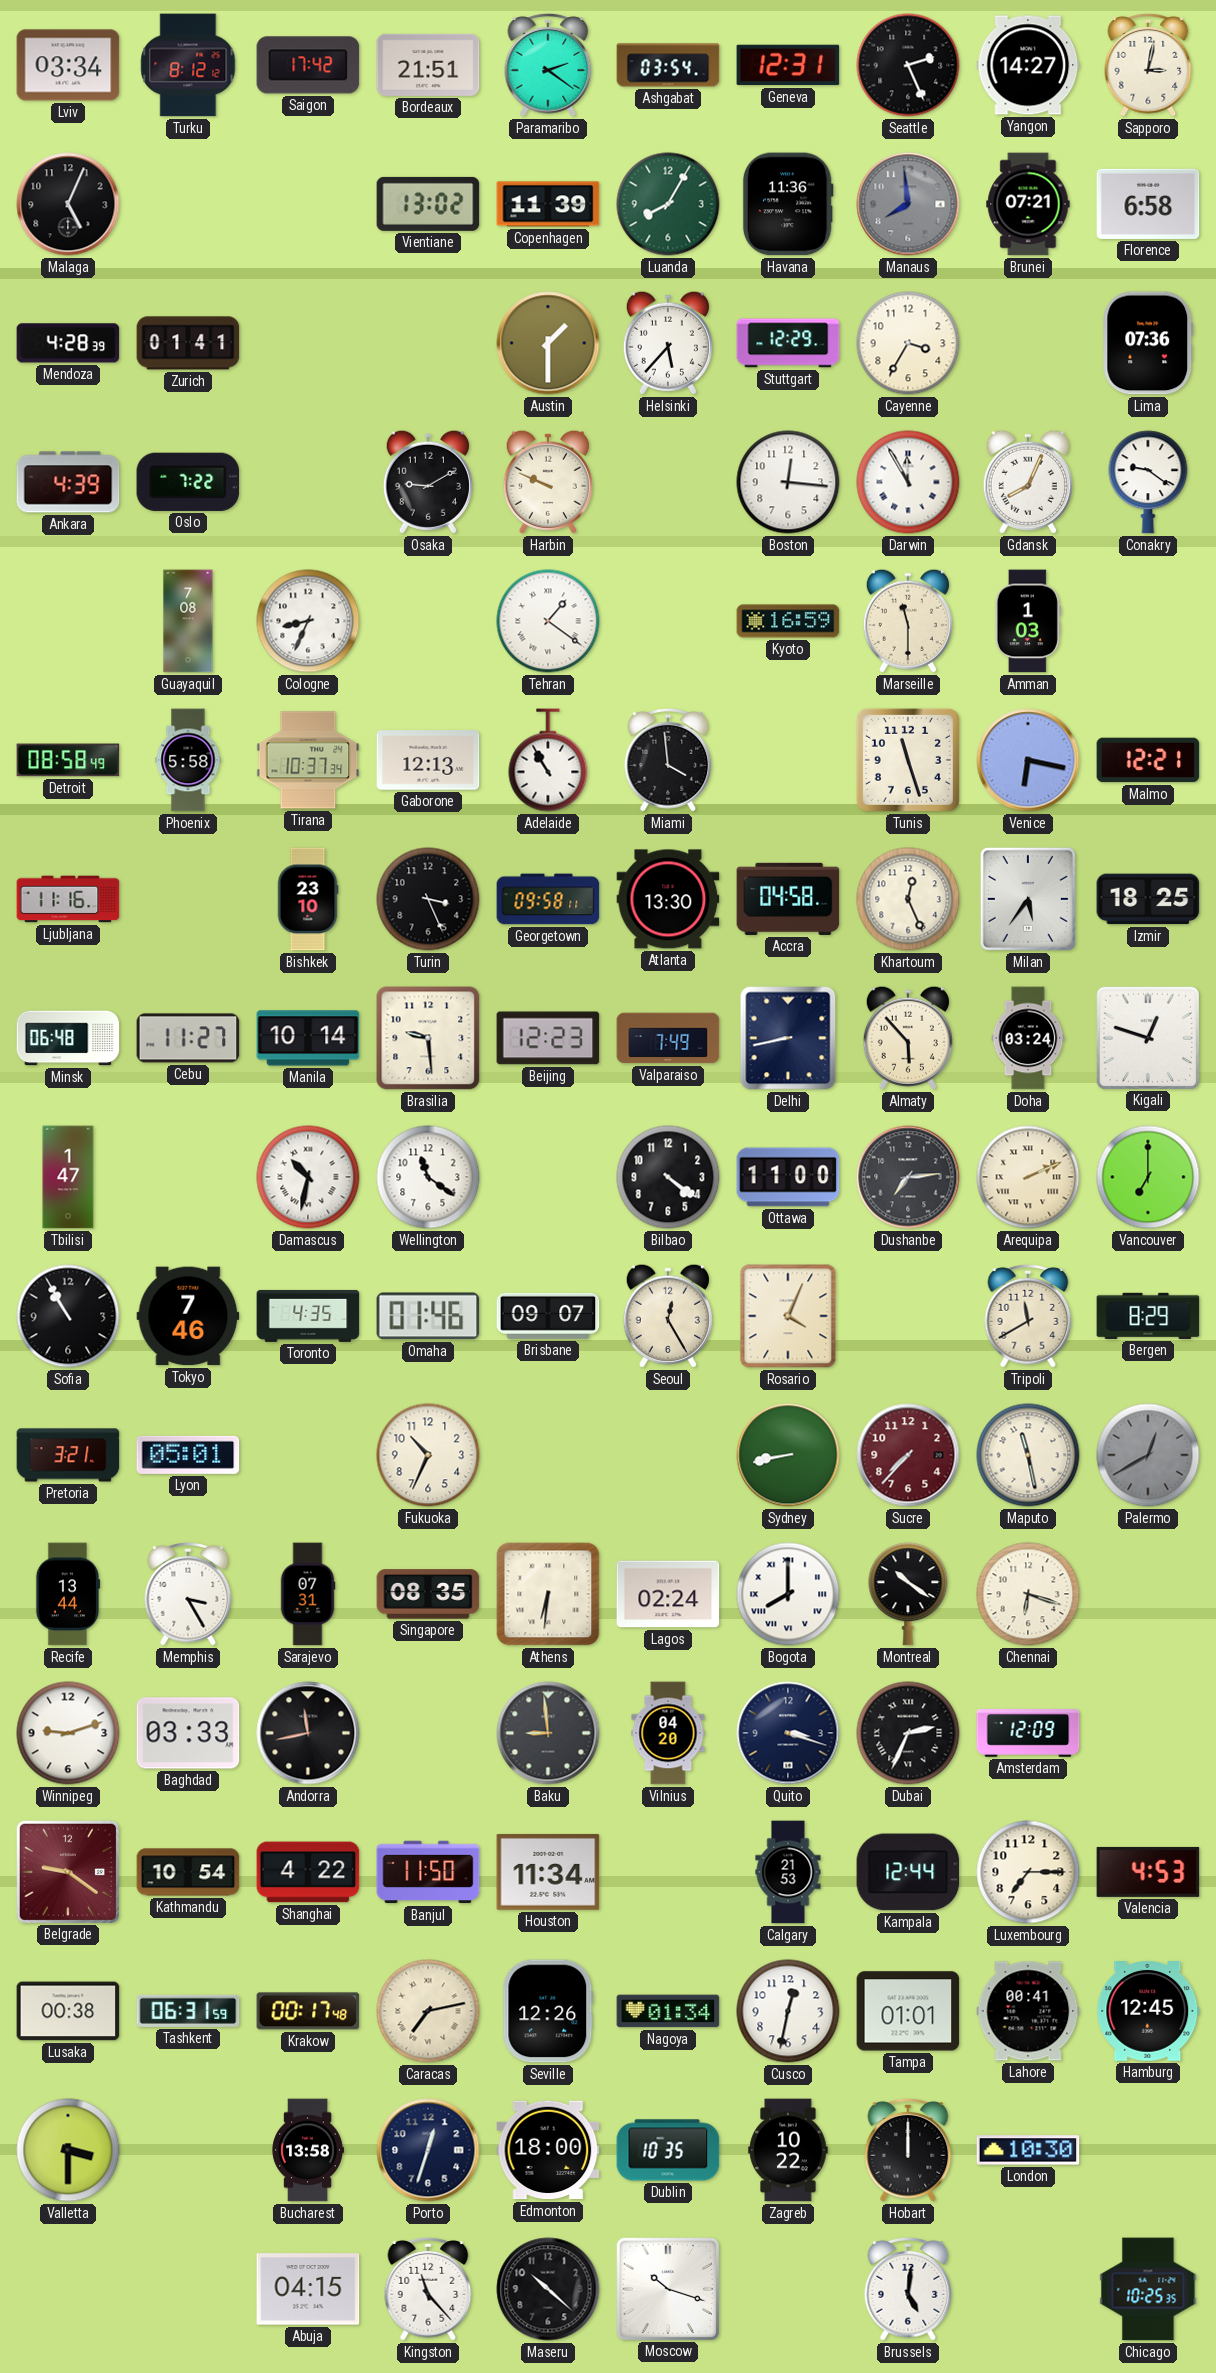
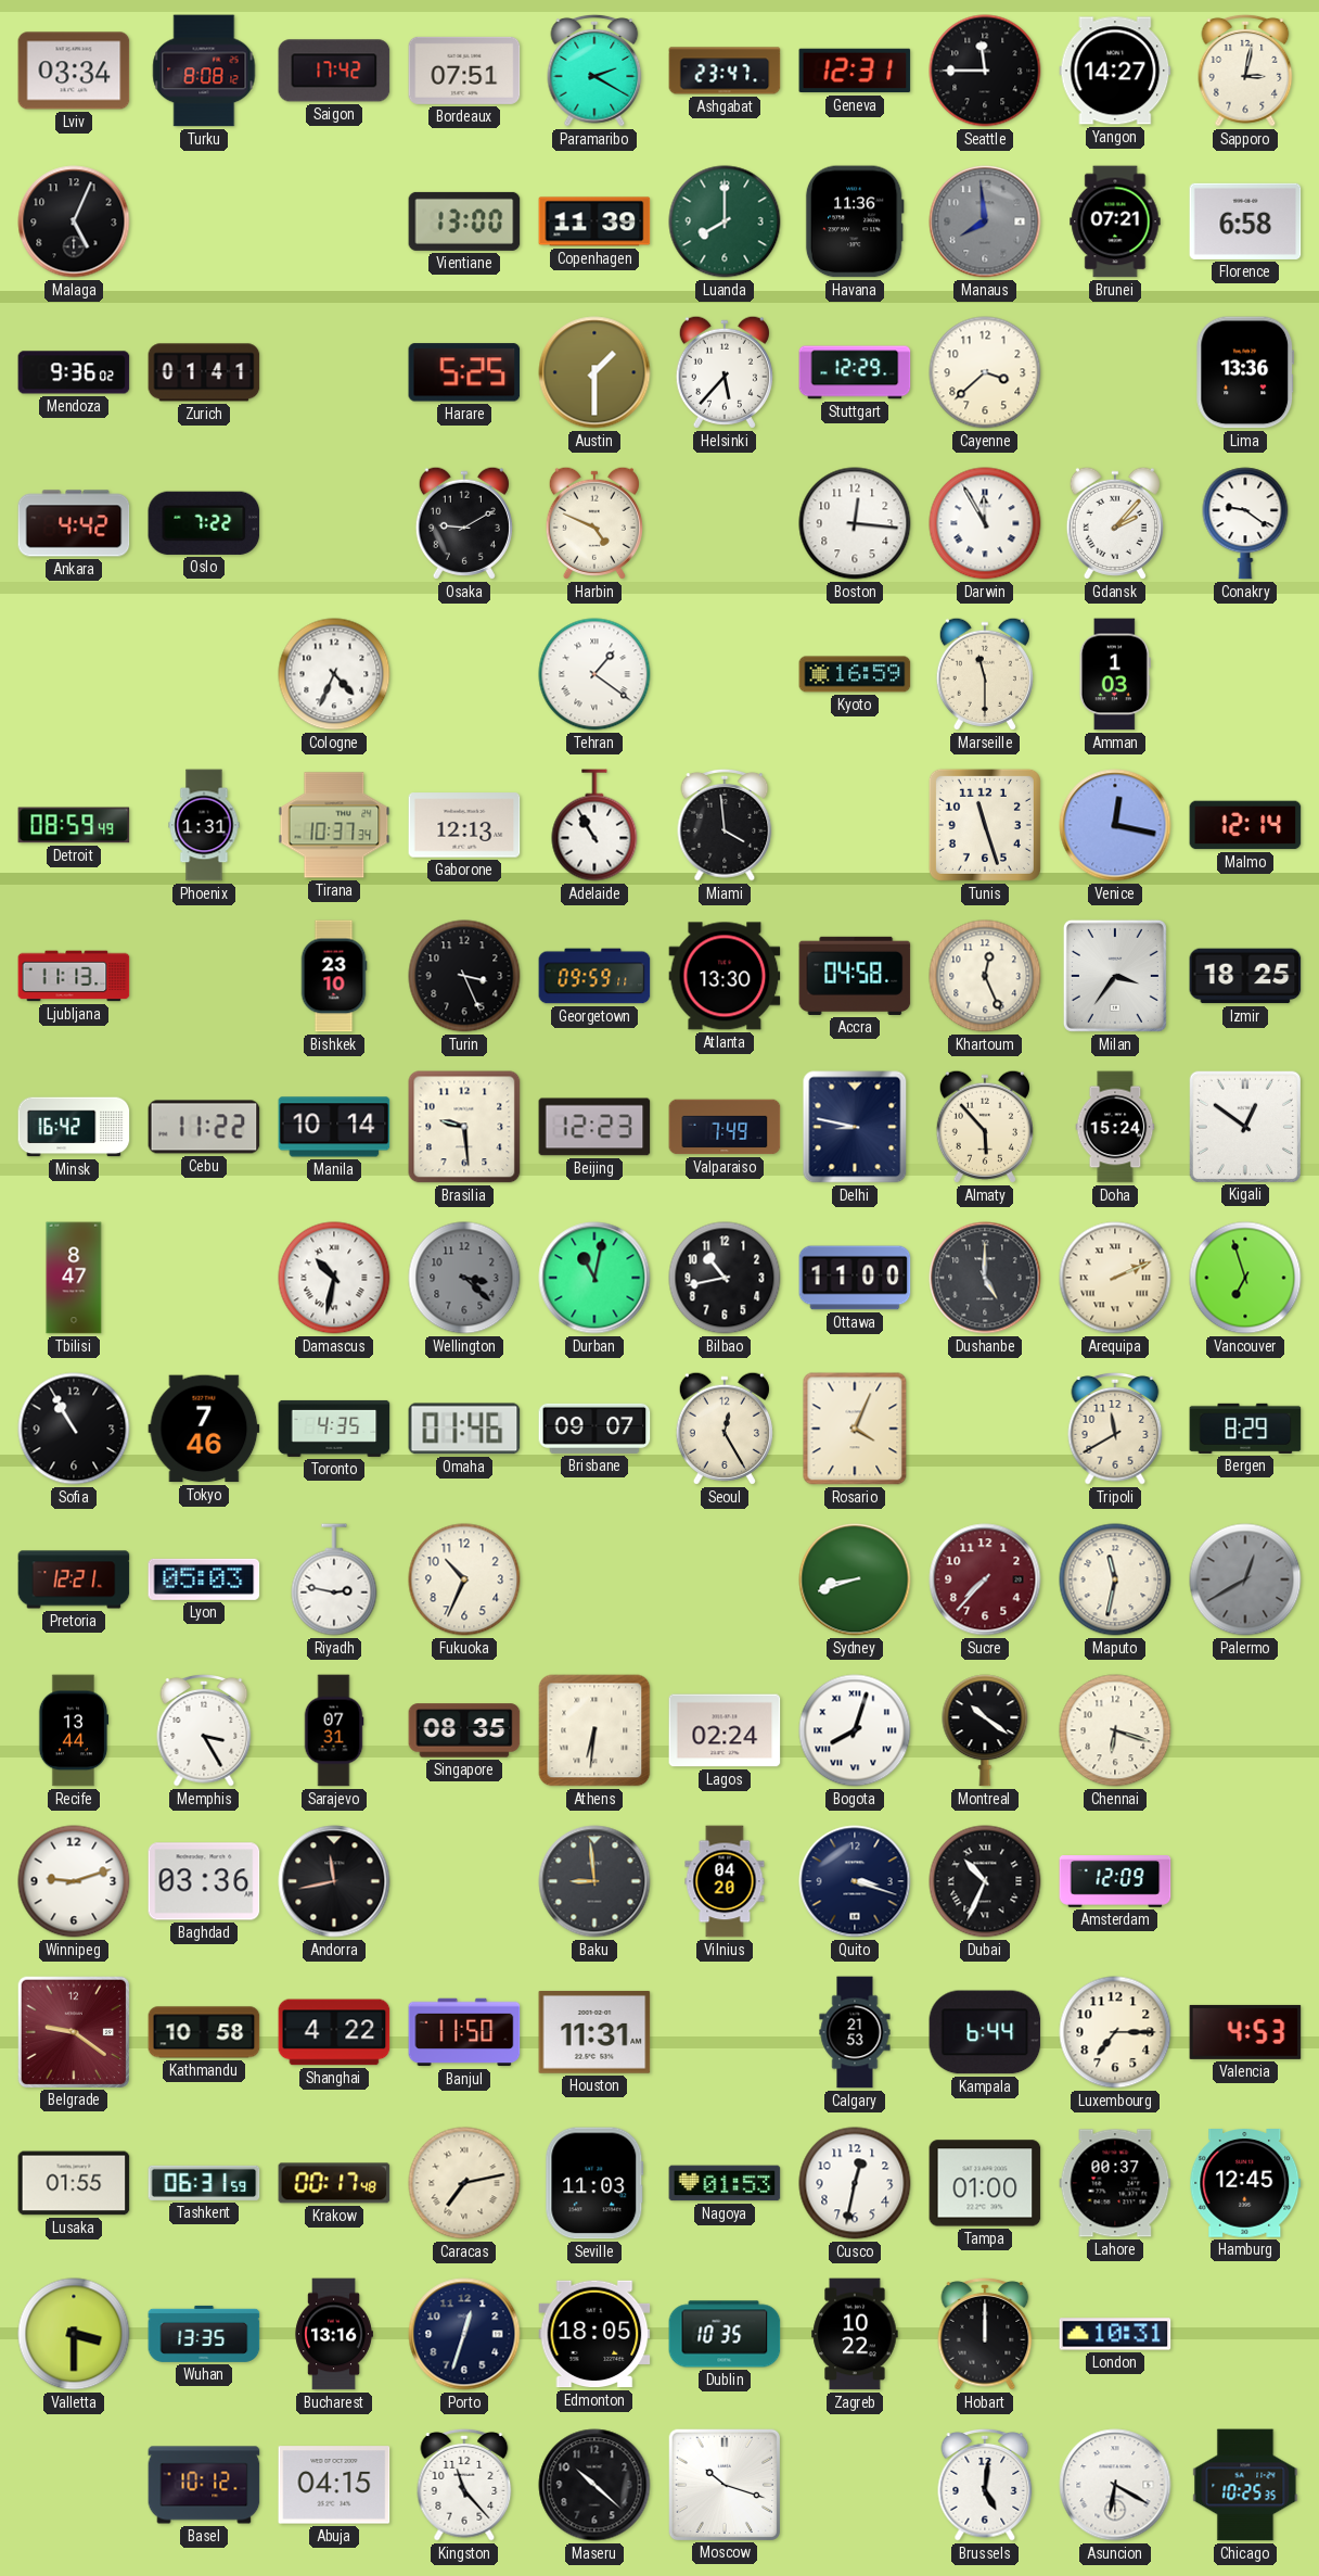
Turku: 8:12 -> 8:08
Bordeaux: 21:51 -> 07:51
Paramaribo: 2:21 -> 2:20
Ashgabat: 03:54 -> 23:47
Seattle: 2:26 -> 11:45
Vientiane: 13:02 -> 13:00
Luanda: 8:05 -> 8:00
Mendoza: 4:28 -> 9:36
Harare: none -> 5:25
Cayenne: 3:35 -> 3:38
Lima: 07:36 -> 13:36
Ankara: 4:39 -> 4:42
Harbin: 9:49 -> 4:49
Gdansk: 8:04 -> 2:07
Guayaquil: 7:08 -> none
Cologne: 8:34 -> 4:34
Detroit: 08:58 -> 08:59
Phoenix: 5:58 -> 1:31
Venice: 6:17 -> 12:17
Malmo: 12:21 -> 12:14
Ljubljana: 11:16 -> 11:13
Georgetown: 09:58 -> 09:59
Milan: 5:36 -> 3:36
Minsk: 06:48 -> 16:42
Cebu: 11:27 -> 11:22
Delhi: 8:43 -> 8:47
Doha: 03:24 -> 15:24
Kigali: 12:48 -> 12:51
Tbilisi: 1:47 -> 8:47
Wellington: 11:21 -> 3:22
Wellington dial: white -> grey
Durban: none -> 11:02
Bilbao: 4:21 -> 10:43
Dushanbe: 7:14 -> 5:00
Vancouver: 7:00 -> 6:57
Pretoria: 3:21 -> 12:21
Lyon: 05:01 -> 05:03
Riyadh: none -> 2:47
Sydney: 8:43 -> 8:42
Maputo: 11:28 -> 11:32
Bogota: 8:00 -> 8:03
Baghdad: 03:33 -> 03:36
Dubai: 2:34 -> 10:34
Kathmandu: 10:54 -> 10:58
Houston: 11:34 -> 11:31
Kampala: 12:44 -> 6:44
Lusaka: 00:38 -> 01:55
Seville: 12:26 -> 11:03
Nagoya: 01:34 -> 01:53
Tampa: 01:01 -> 01:00
Lahore: 00:41 -> 00:37
Wuhan: none -> 13:35
Bucharest: 13:58 -> 13:16
Edmonton: 18:00 -> 18:05
London: 10:30 -> 10:31
Basel: none -> 10:12
Asuncion: none -> 6:20
